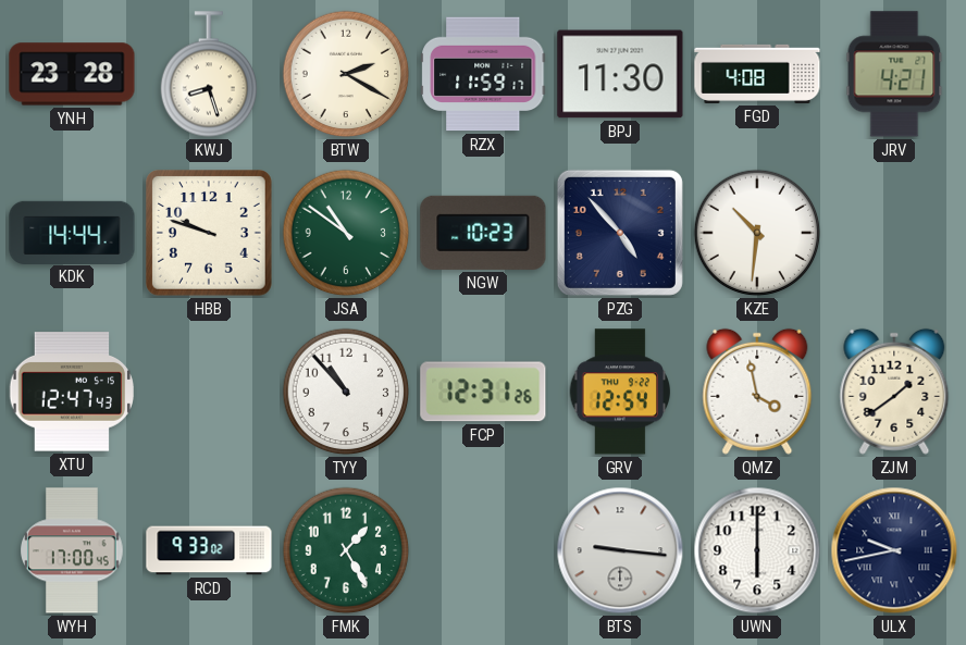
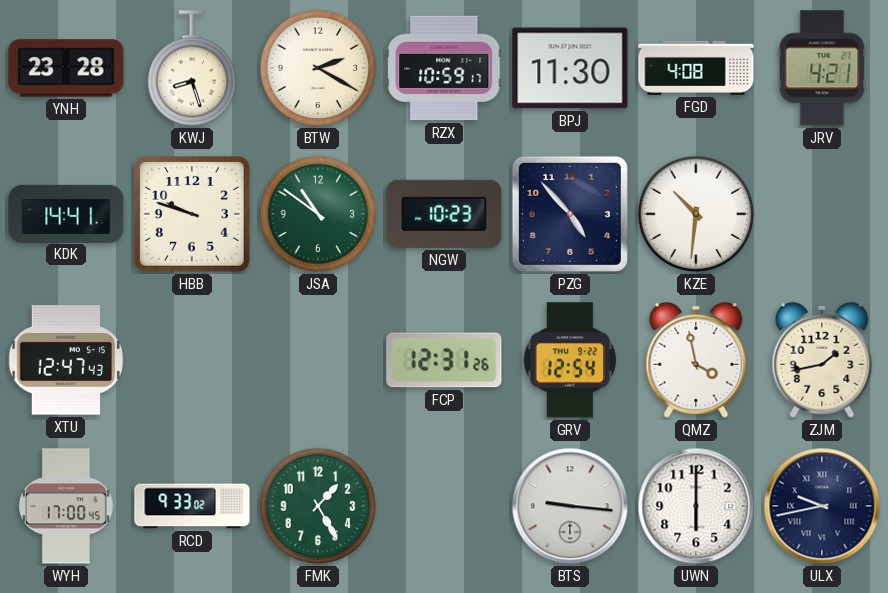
RZX: 11:59 -> 10:59
KDK: 14:44 -> 14:41
TYY: 10:53 -> none
ZJM: 1:39 -> 1:43
